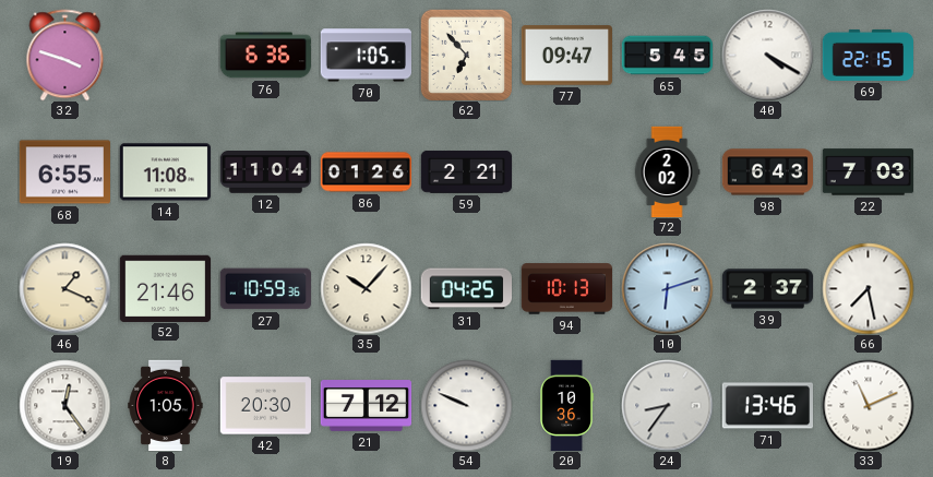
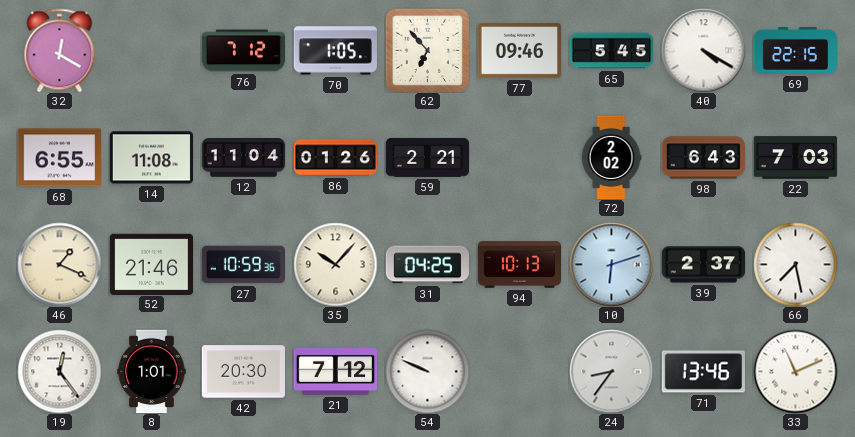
32: 3:48 -> 12:20
76: 6:36 -> 7:12
77: 09:47 -> 09:46
8: 1:05 -> 1:01
20: 10:36 -> none
